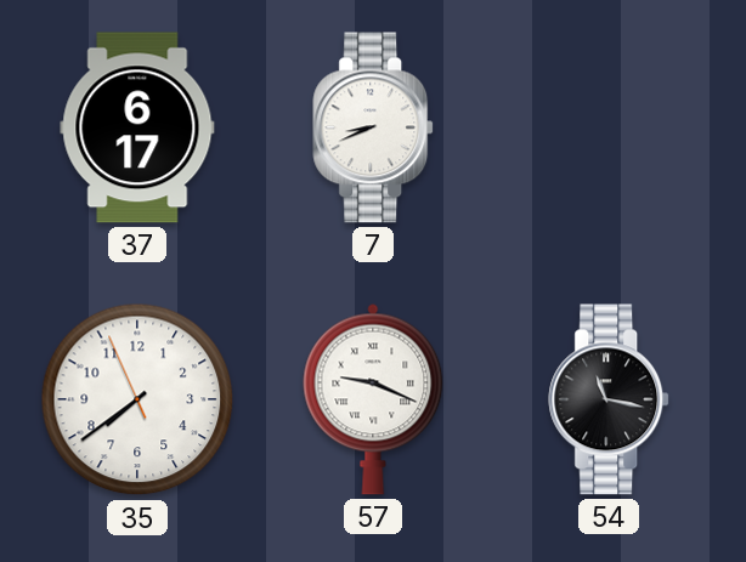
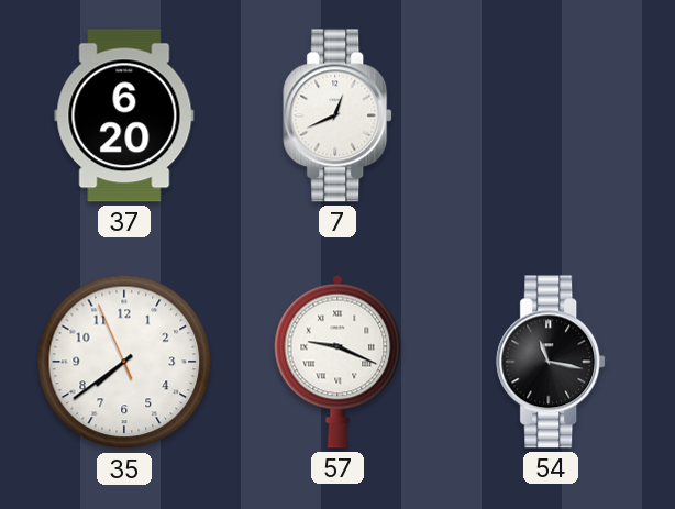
37: 6:17 -> 6:20
7: 8:41 -> 12:41
